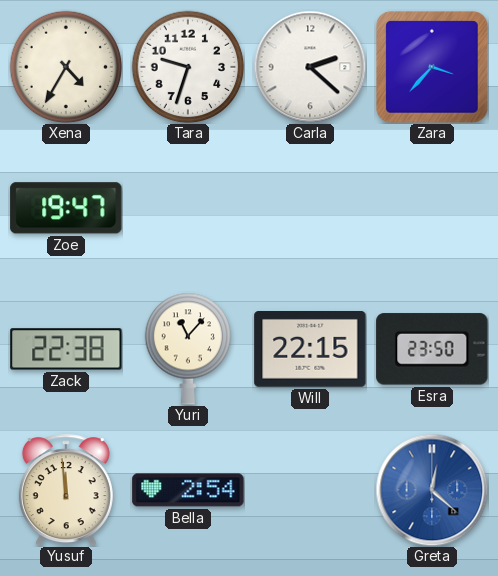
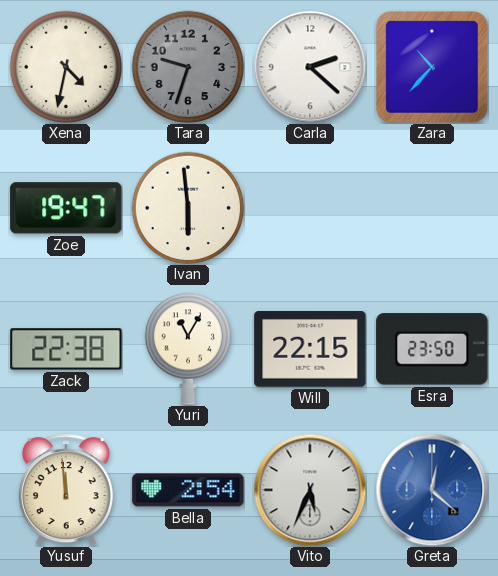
Xena: 4:35 -> 4:32
Tara dial: white -> grey
Zara: 3:37 -> 10:37
Ivan: none -> 5:59
Yuri: 11:07 -> 11:05
Vito: none -> 5:34
